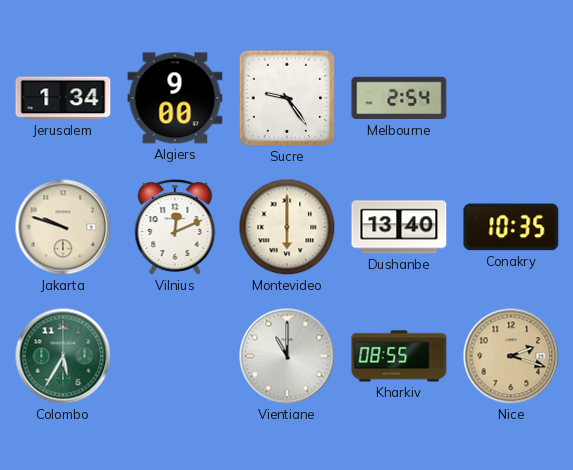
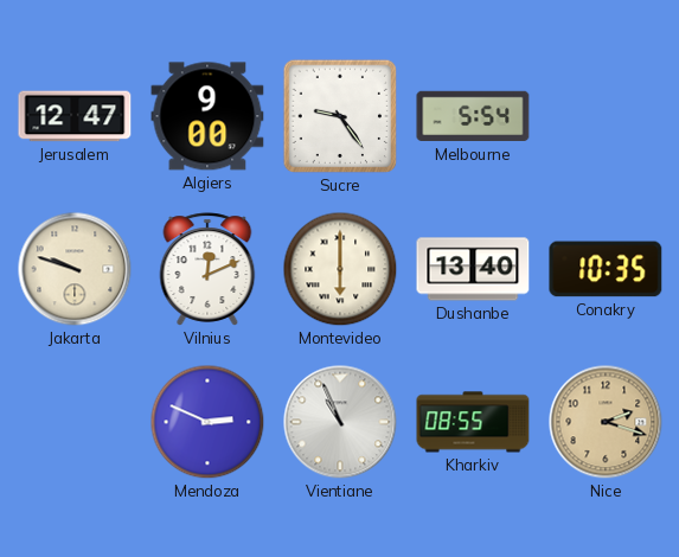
Jerusalem: 1:34 -> 12:47
Melbourne: 2:54 -> 5:54
Colombo: 5:35 -> none
Mendoza: none -> 2:49
Vientiane: 11:00 -> 10:56
